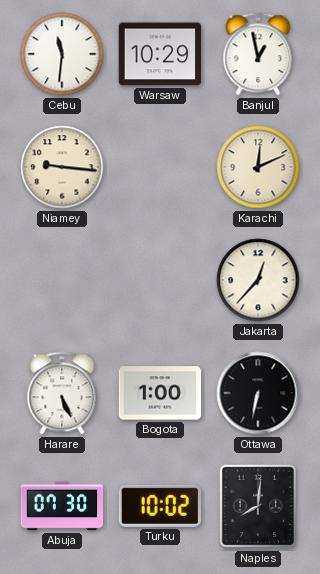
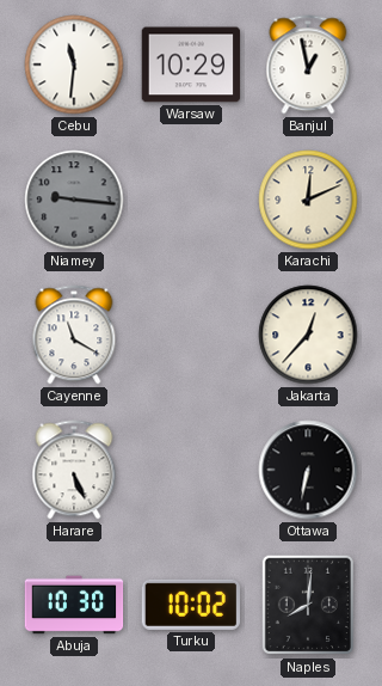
Niamey dial: cream -> grey
Cayenne: none -> 11:20
Bogota: 1:00 -> none
Abuja: 07:30 -> 10:30
